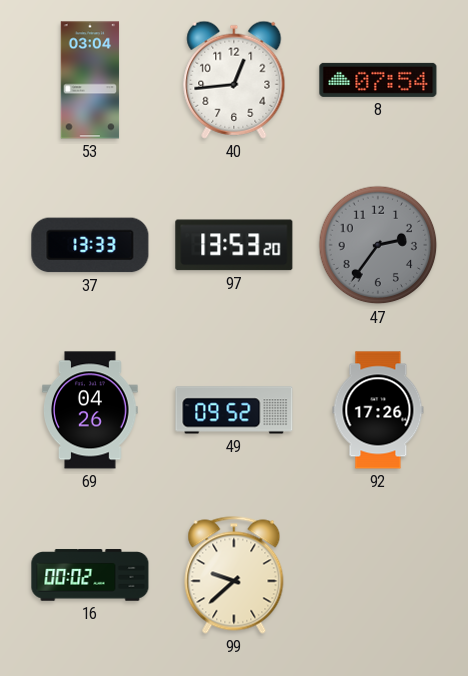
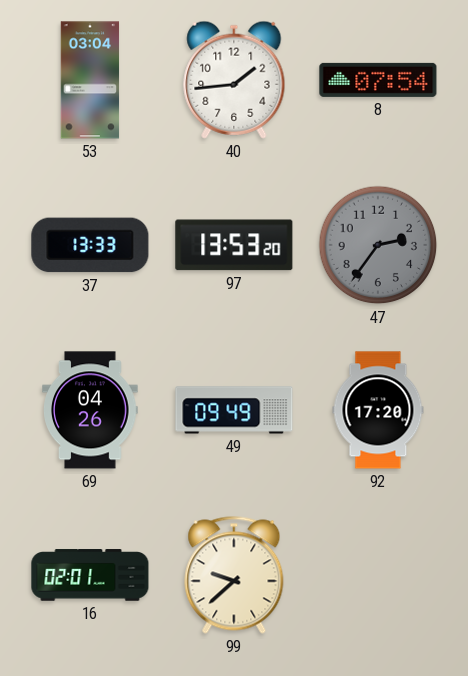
40: 12:44 -> 1:44
49: 09:52 -> 09:49
92: 17:26 -> 17:20
16: 00:02 -> 02:01
